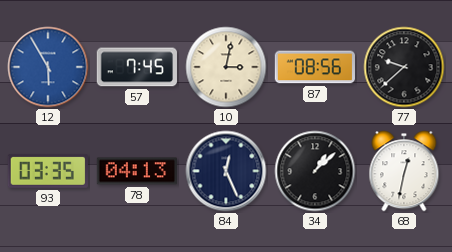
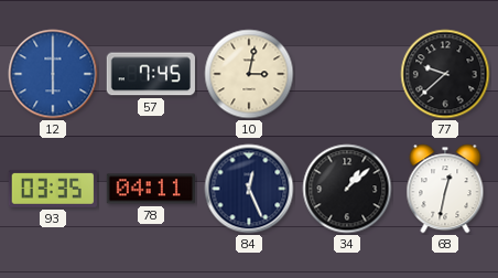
12: 5:55 -> 6:00
87: 08:56 -> none
78: 04:13 -> 04:11
